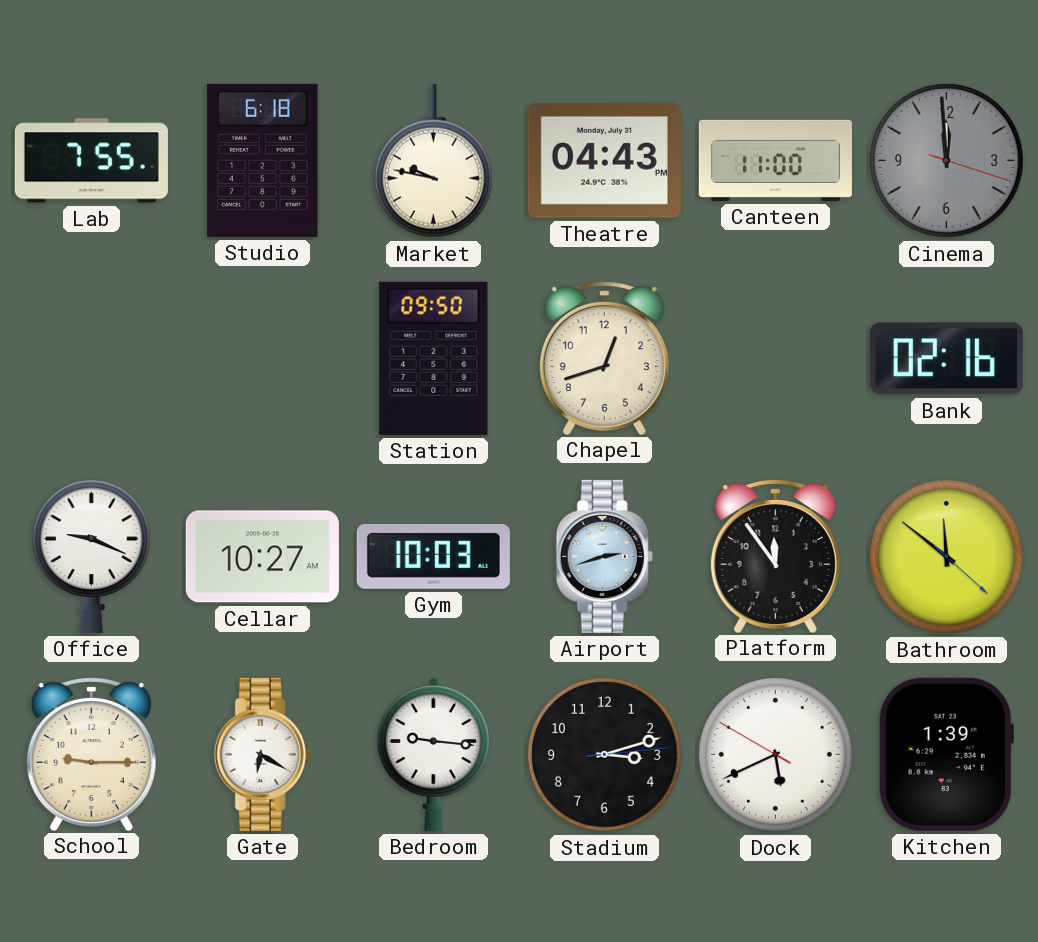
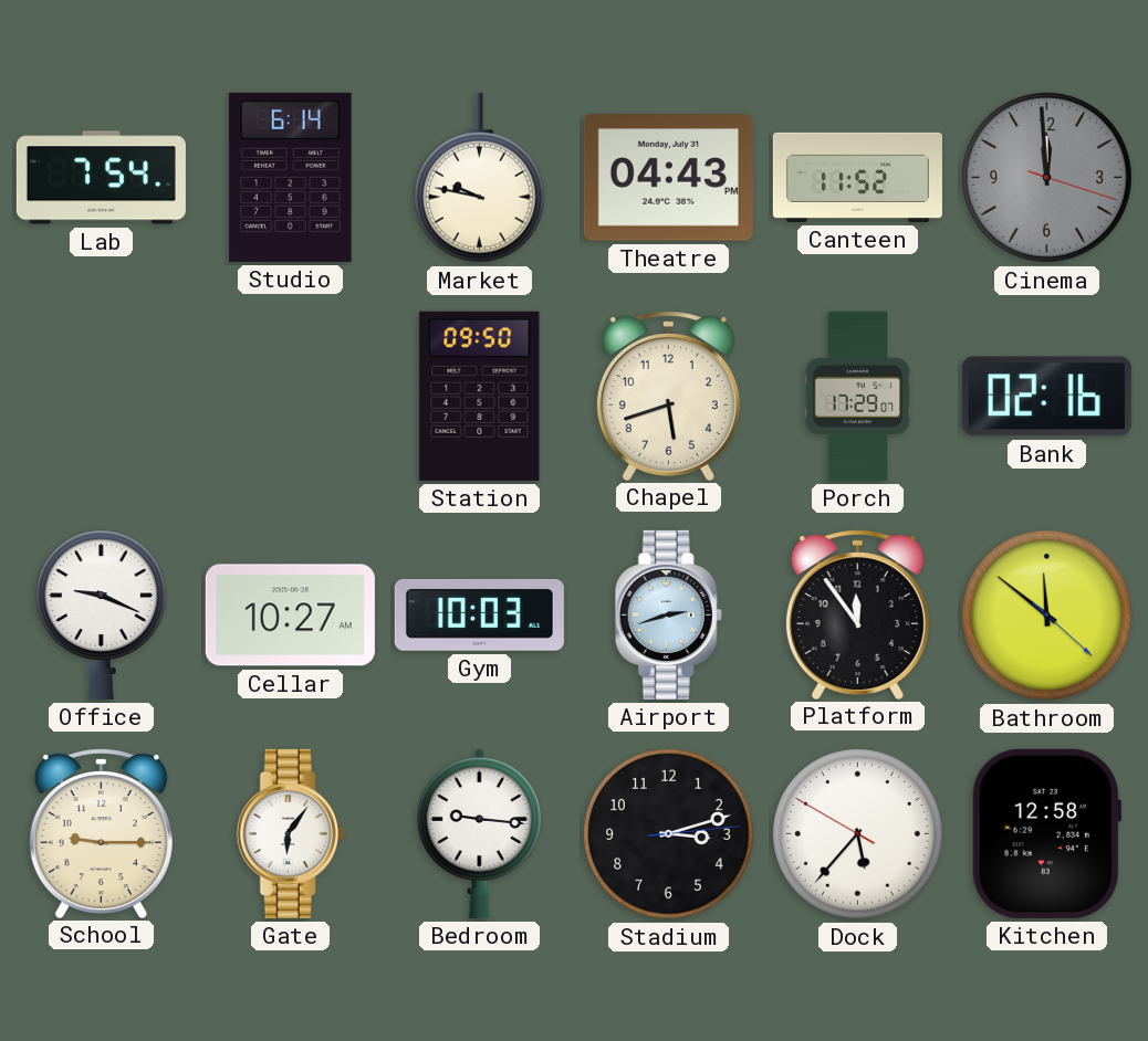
Lab: 7:55 -> 7:54
Studio: 6:18 -> 6:14
Canteen: 11:00 -> 11:52
Chapel: 12:42 -> 5:42
Porch: none -> 17:29
Gate: 6:20 -> 6:06
Dock: 5:40 -> 5:36
Kitchen: 1:39 -> 12:58
